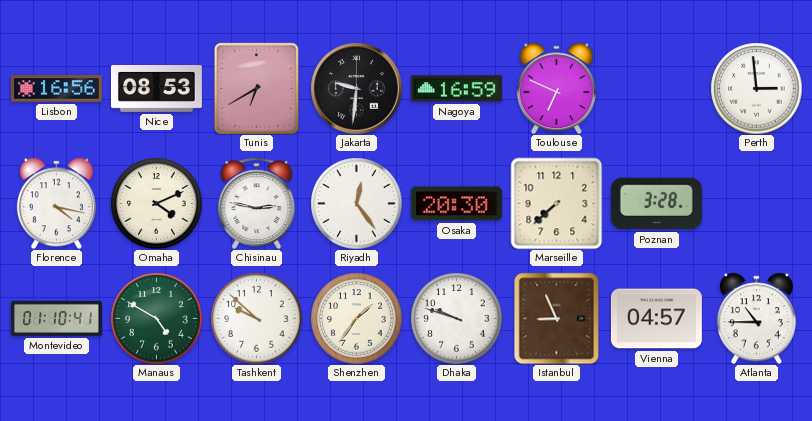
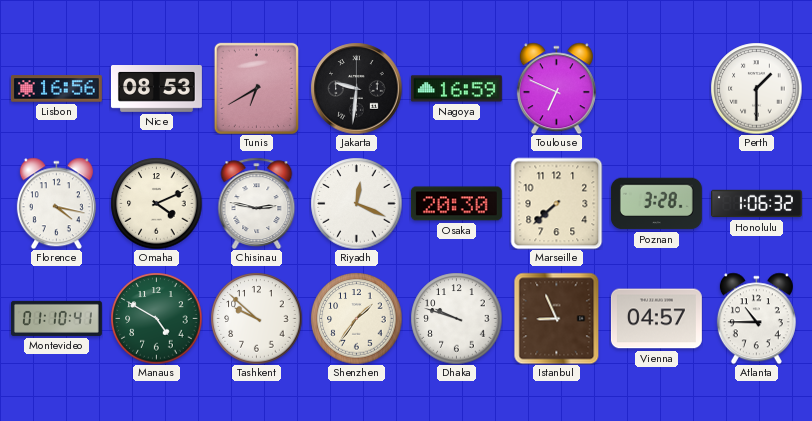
Perth: 2:59 -> 1:30
Riyadh: 12:24 -> 12:19
Honolulu: none -> 1:06
